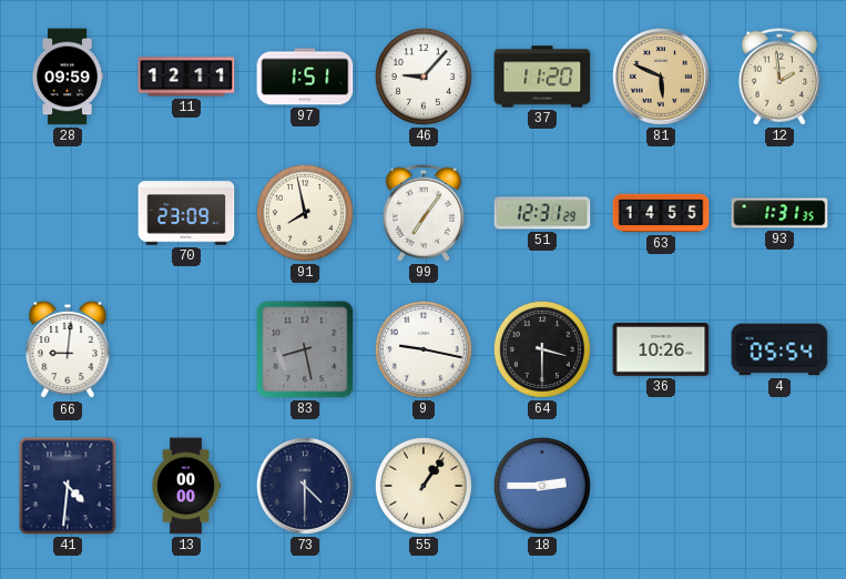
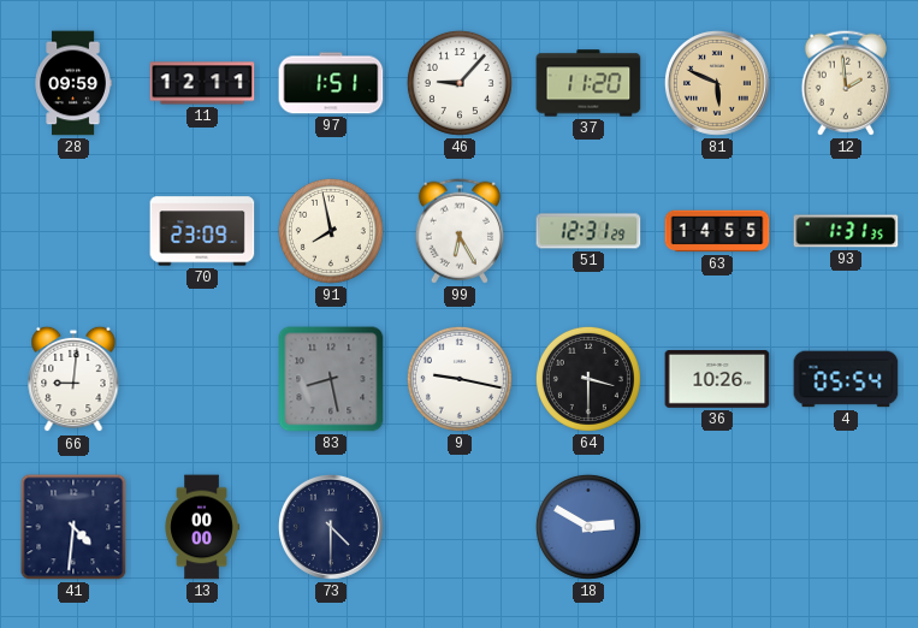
99: 7:06 -> 6:25
55: 1:06 -> none
18: 2:45 -> 2:50
